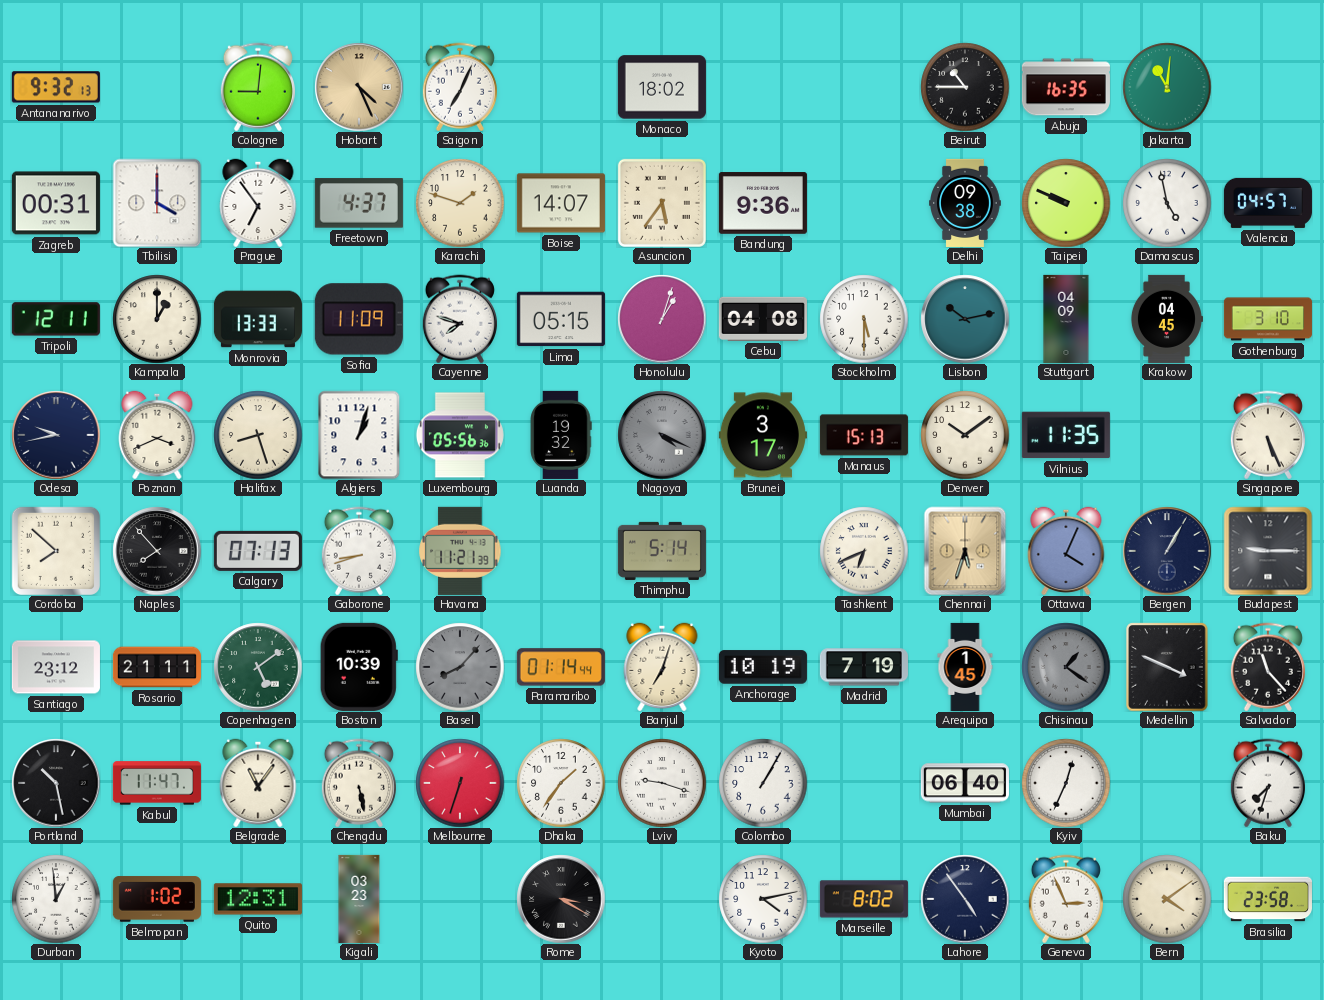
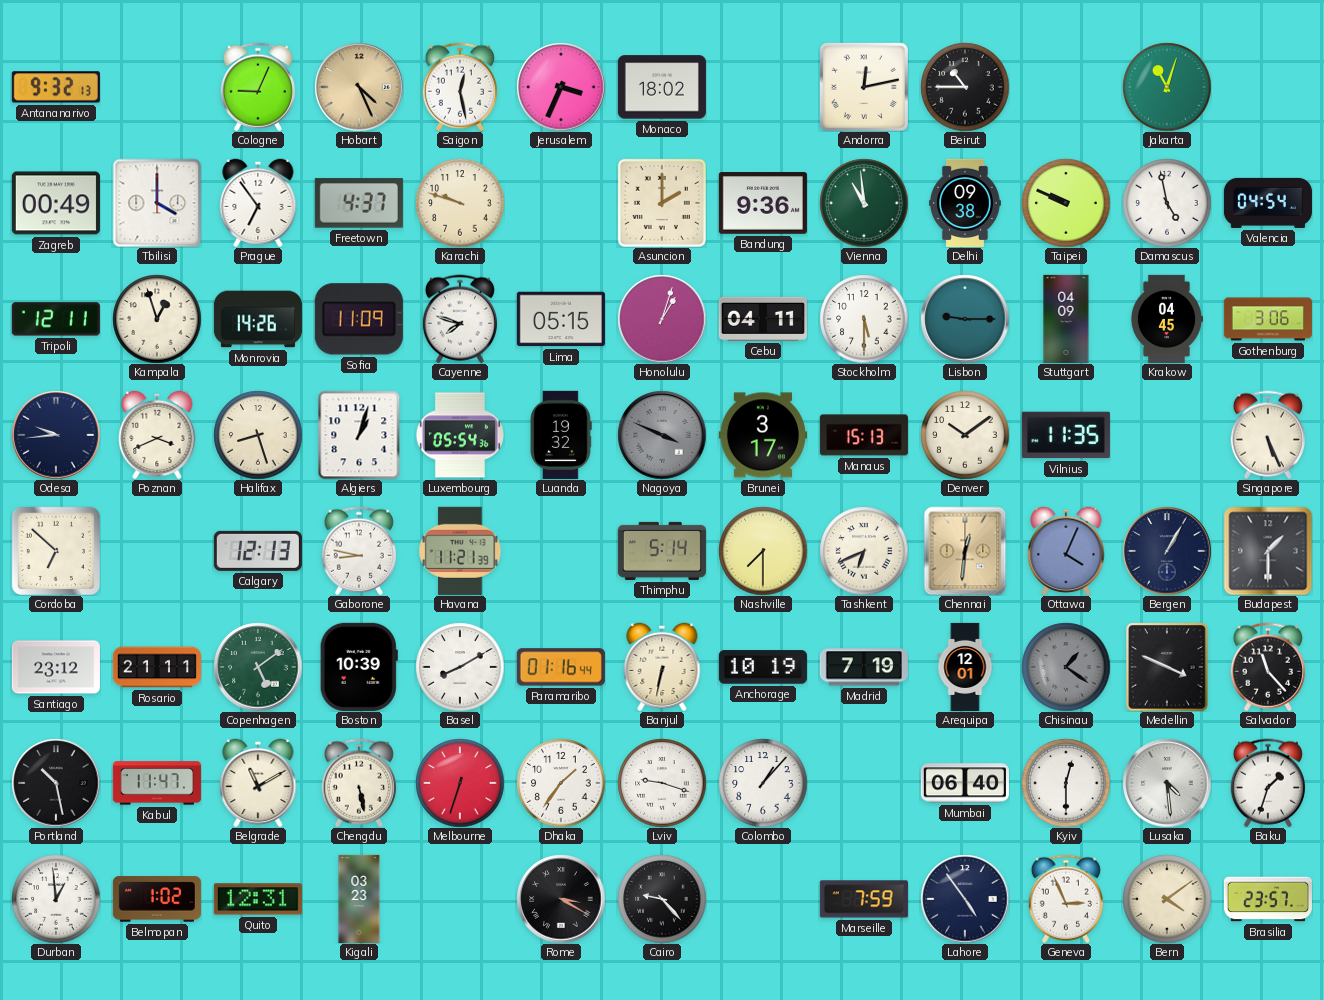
Cologne: 9:01 -> 9:04
Saigon: 7:04 -> 12:28
Jerusalem: none -> 3:34
Andorra: none -> 12:13
Abuja: 16:35 -> none
Jakarta: 11:01 -> 11:03
Zagreb: 00:31 -> 00:49
Karachi: 1:48 -> 9:48
Boise: 14:07 -> none
Asuncion: 5:36 -> 2:00
Vienna: none -> 10:59
Valencia: 04:57 -> 04:54
Kampala: 1:00 -> 12:57
Monrovia: 13:33 -> 14:26
Cebu: 04:08 -> 04:11
Lisbon: 10:13 -> 9:15
Gothenburg: 3:10 -> 3:06
Odesa: 9:43 -> 9:44
Luxembourg: 05:56 -> 05:54
Nagoya: 4:19 -> 3:49
Cordoba: 7:52 -> 6:52
Naples: 7:53 -> none
Calgary: 07:13 -> 12:13
Gaborone: 8:42 -> 8:47
Nashville: none -> 7:30
Chennai: 5:33 -> 12:31
Budapest: 9:15 -> 1:30
Basel: 8:07 -> 8:10
Basel dial: grey -> white
Paramaribo: 01:14 -> 01:16
Banjul: 7:03 -> 6:32
Arequipa: 1:45 -> 12:01
Belgrade: 11:06 -> 11:10
Colombo: 1:05 -> 1:07
Kyiv: 12:34 -> 12:30
Lusaka: none -> 4:29
Baku: 7:33 -> 1:33
Cairo: none -> 9:23
Kyoto: 4:13 -> none
Marseille: 8:02 -> 7:59
Brasilia: 23:58 -> 23:57
